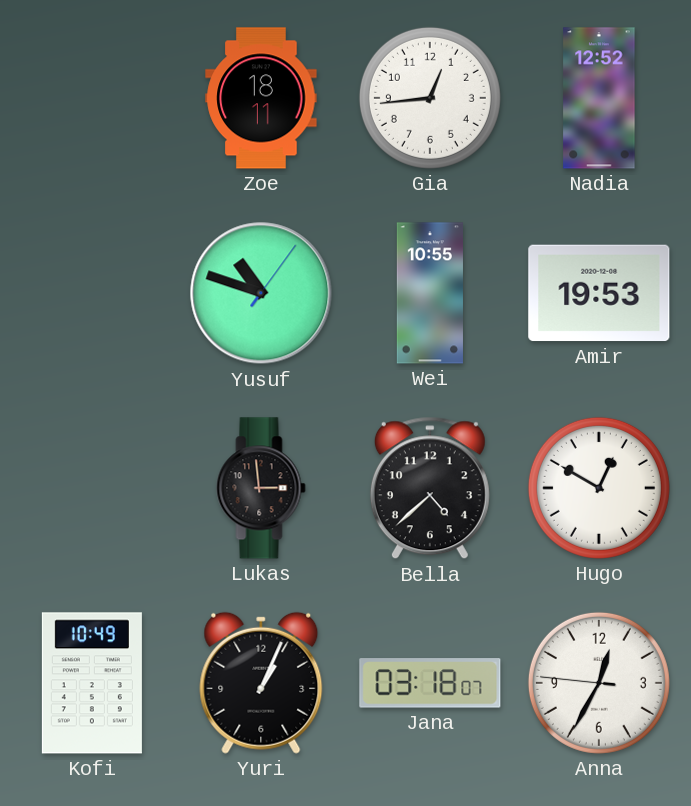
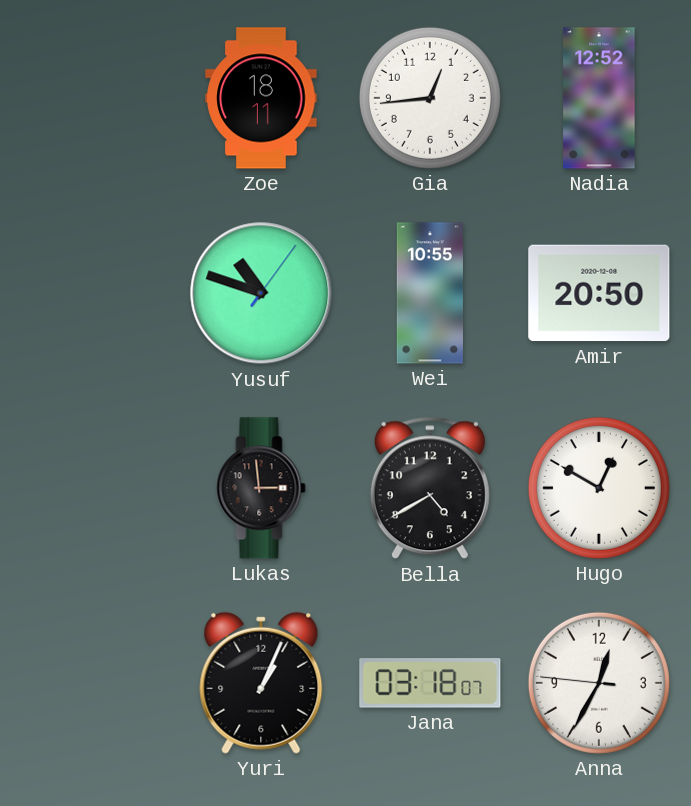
Amir: 19:53 -> 20:50
Bella: 4:38 -> 4:40
Kofi: 10:49 -> none
